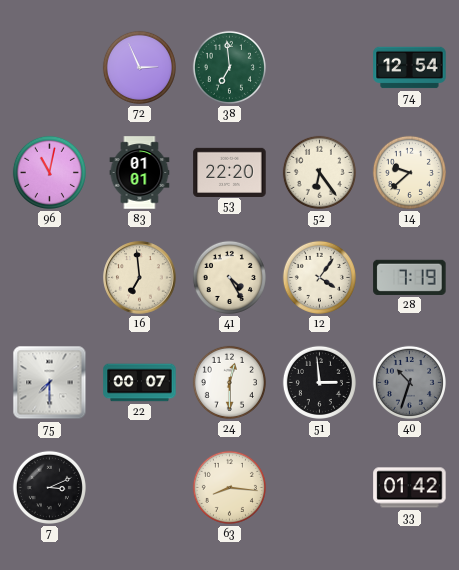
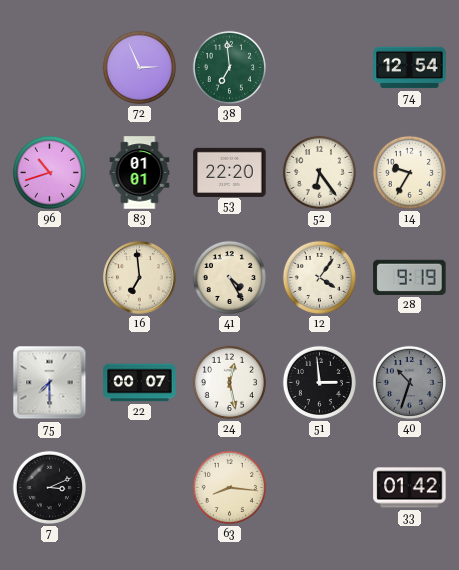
96: 11:02 -> 10:42
14: 9:38 -> 9:35
28: 7:19 -> 9:19
24: 12:30 -> 12:28
